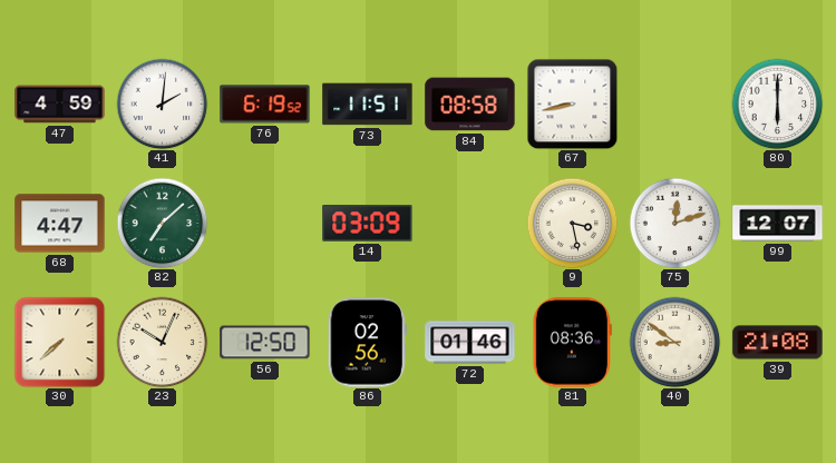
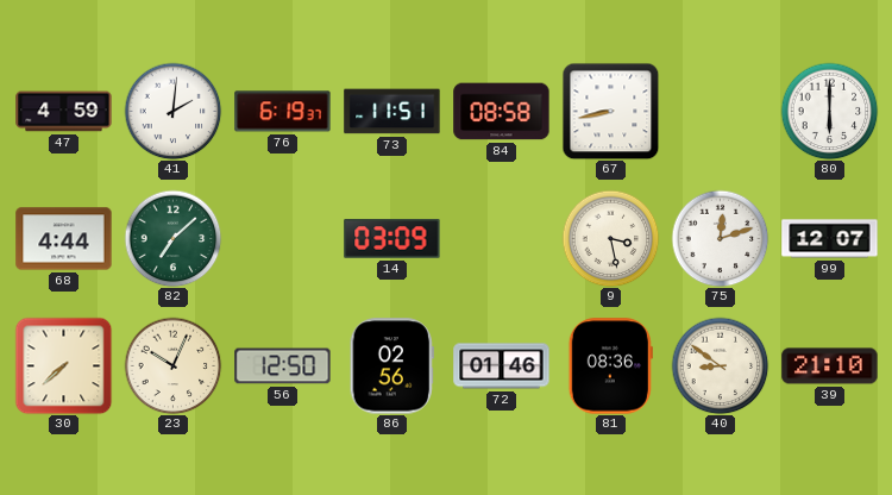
76: 6:19:52 -> 6:19:37
68: 4:47 -> 4:44
39: 21:08 -> 21:10
